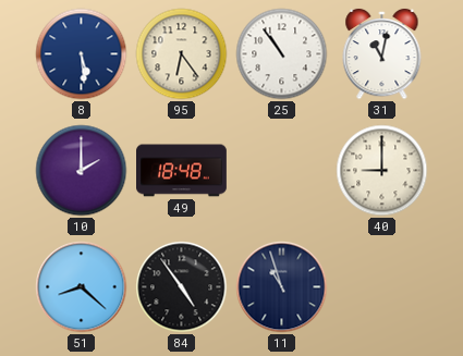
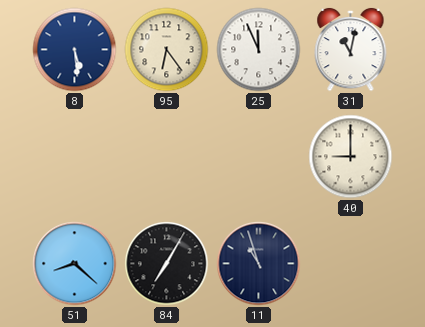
25: 10:54 -> 11:56
10: 2:00 -> none
49: 18:48 -> none
84: 4:54 -> 7:05
